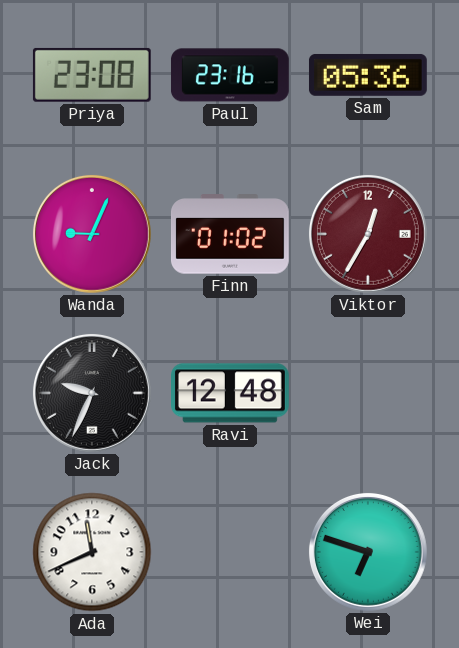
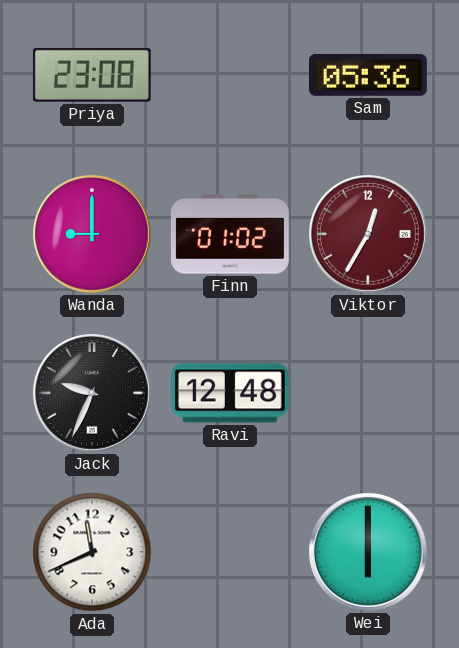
Paul: 23:16 -> none
Wanda: 9:04 -> 9:00
Wei: 6:48 -> 6:00
